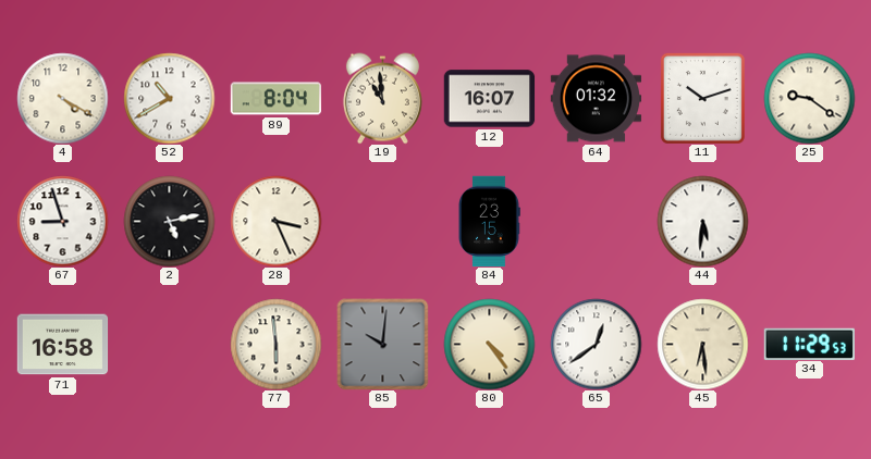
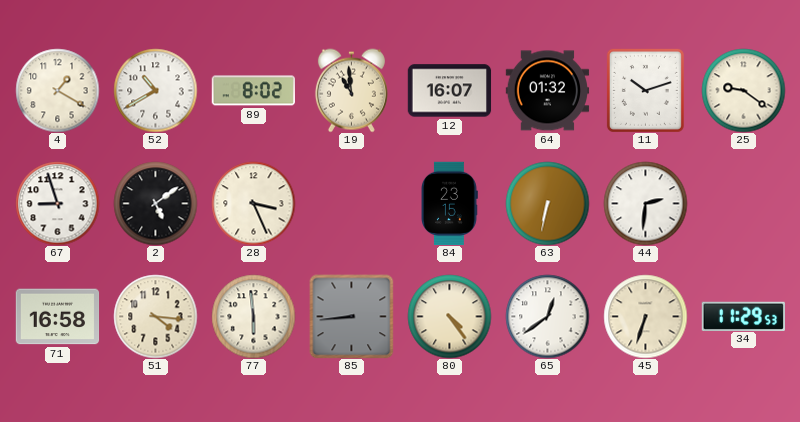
4: 4:20 -> 1:20
89: 8:04 -> 8:02
2: 5:13 -> 5:09
63: none -> 6:32
44: 5:31 -> 2:31
51: none -> 4:16
85: 10:01 -> 8:44
45: 6:29 -> 6:33
